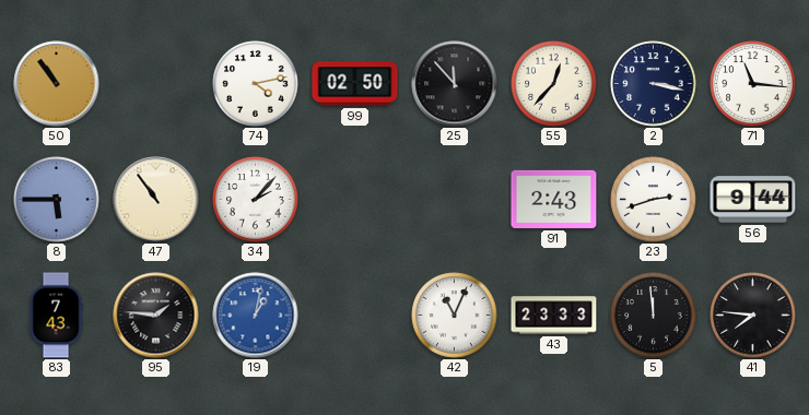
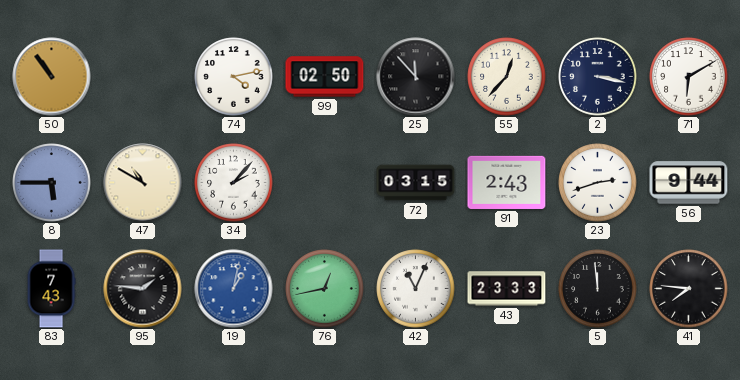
71: 11:16 -> 6:10
47: 10:54 -> 10:50
72: none -> 03:15
76: none -> 12:43
